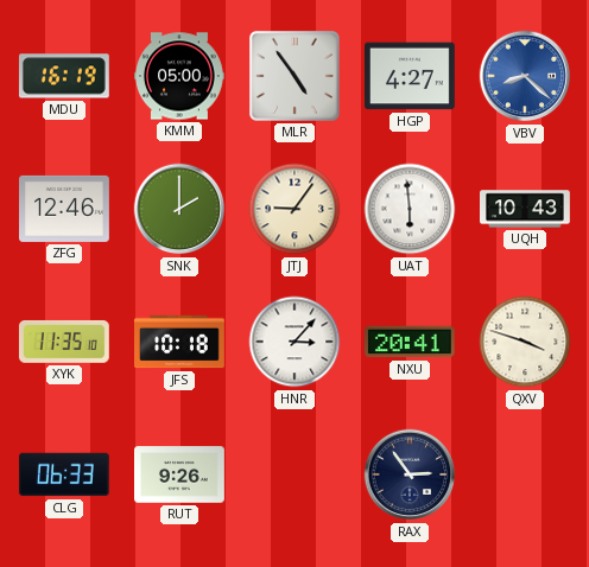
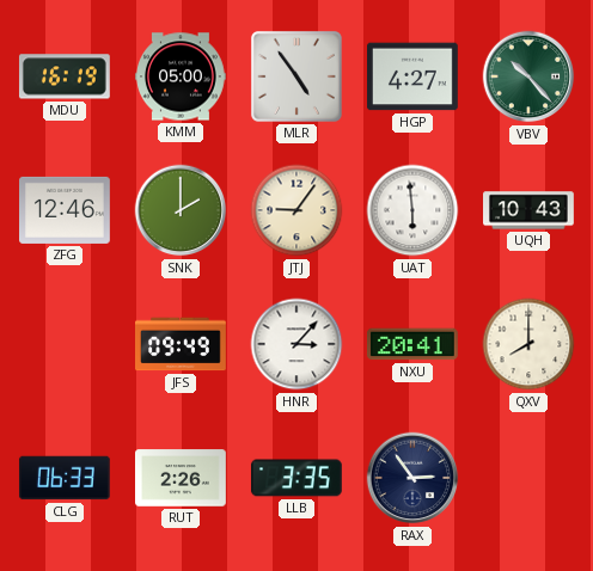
VBV: 8:22 -> 10:23
VBV dial: blue -> green
XYK: 11:35 -> none
JFS: 10:18 -> 09:49
QXV: 3:48 -> 8:00
RUT: 9:26 -> 2:26
LLB: none -> 3:35
